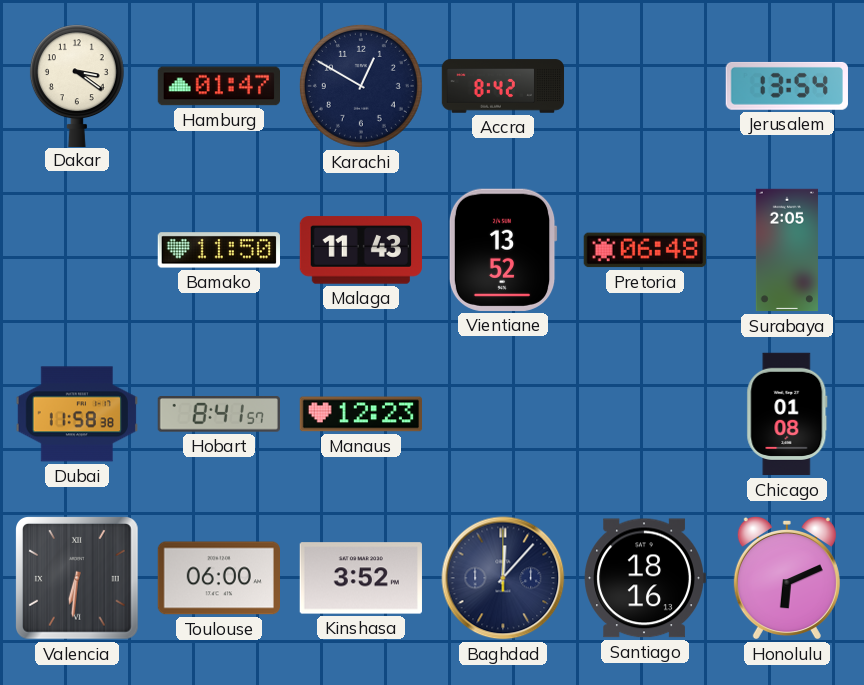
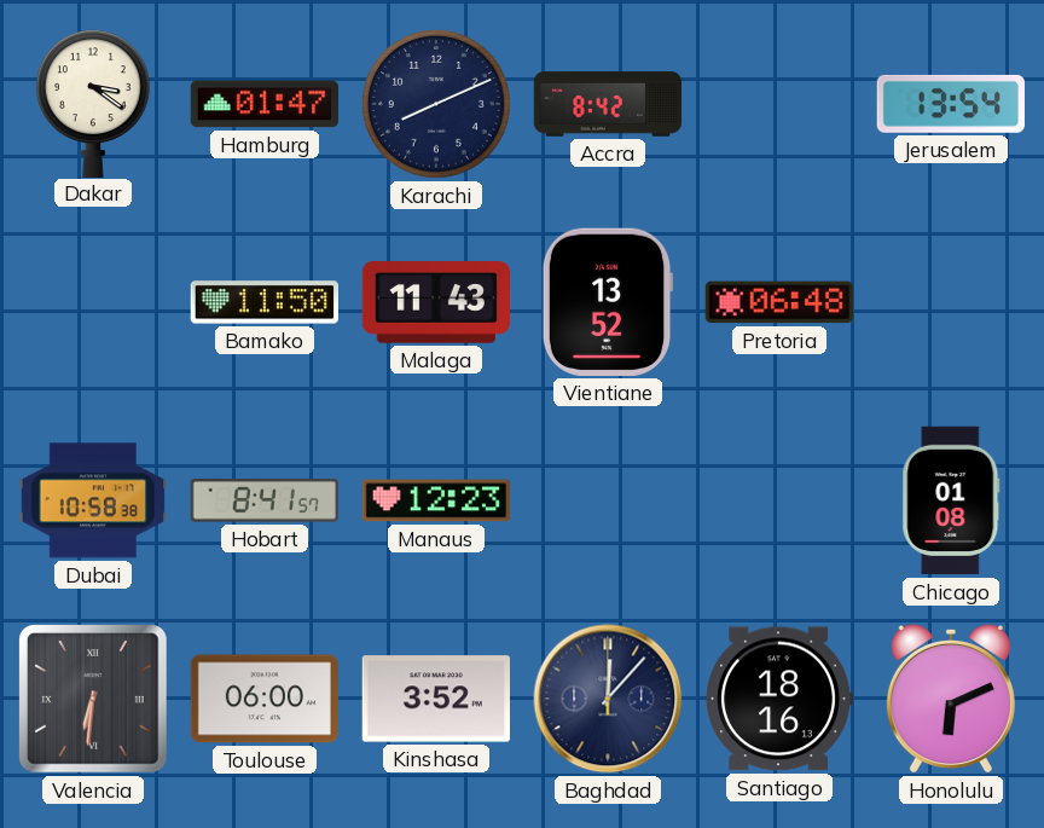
Karachi: 12:50 -> 8:11
Surabaya: 2:05 -> none
Dubai: 11:58 -> 10:58
